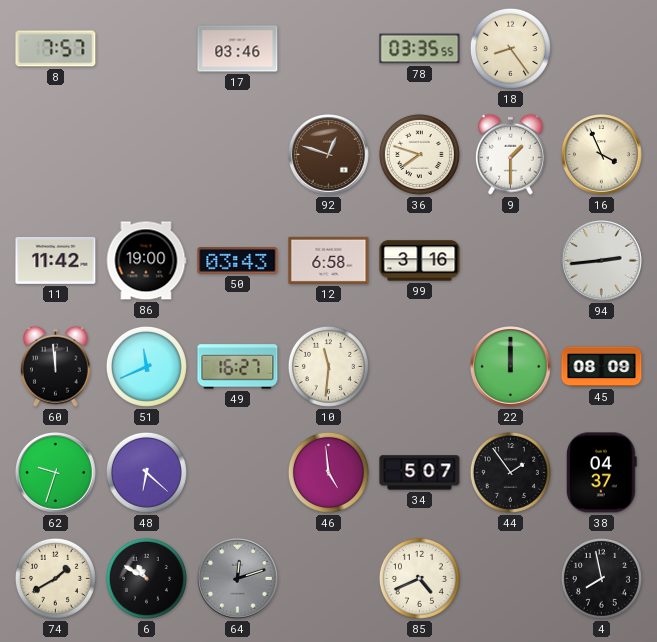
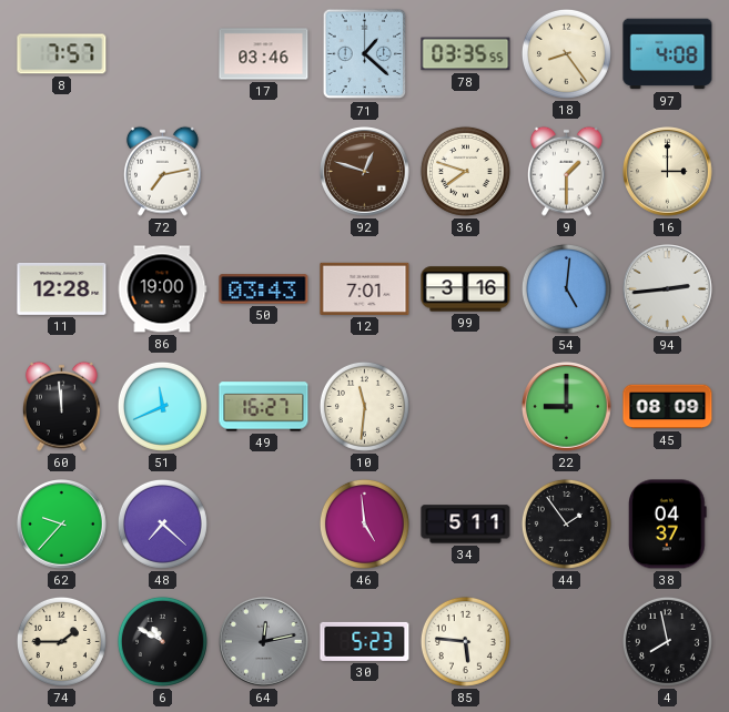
71: none -> 1:22
97: none -> 4:08
72: none -> 7:13
16: 3:56 -> 3:00
11: 11:42 -> 12:28
12: 6:58 -> 7:01
54: none -> 5:01
22: 12:00 -> 9:00
62: 9:33 -> 9:37
48: 6:22 -> 7:22
34: 5:07 -> 5:11
74: 1:40 -> 1:45
64: 12:12 -> 12:13
30: none -> 5:23
85: 4:41 -> 5:46
